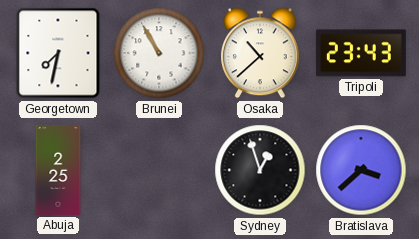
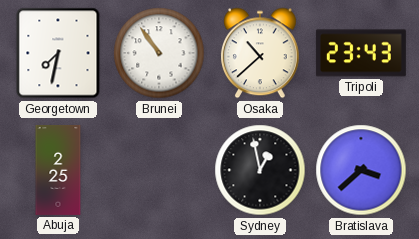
Brunei: 10:55 -> 10:54
Sydney: 12:57 -> 12:58
